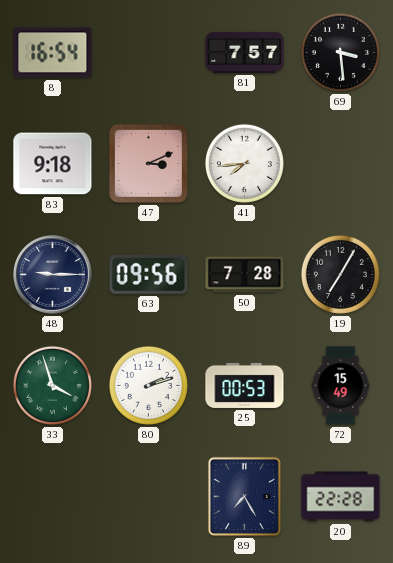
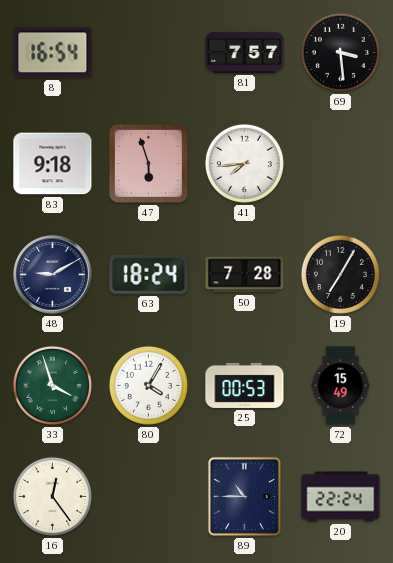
47: 3:11 -> 5:57
48: 9:15 -> 9:10
63: 09:56 -> 18:24
80: 2:12 -> 4:05
16: none -> 12:24
89: 7:25 -> 10:45
20: 22:28 -> 22:24
